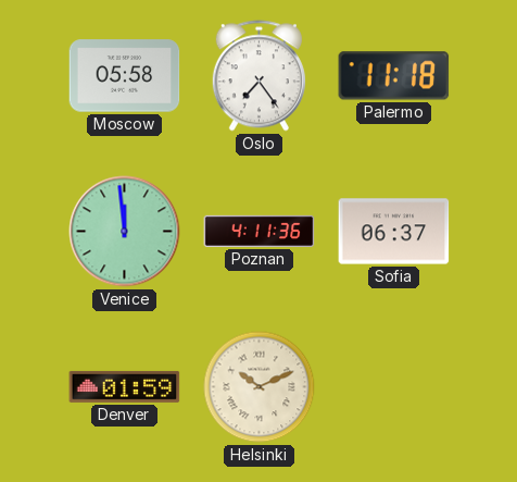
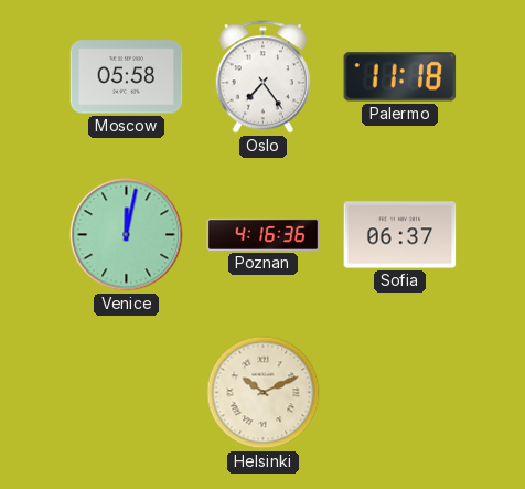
Venice: 11:59 -> 12:02
Poznan: 4:11 -> 4:16
Denver: 01:59 -> none
